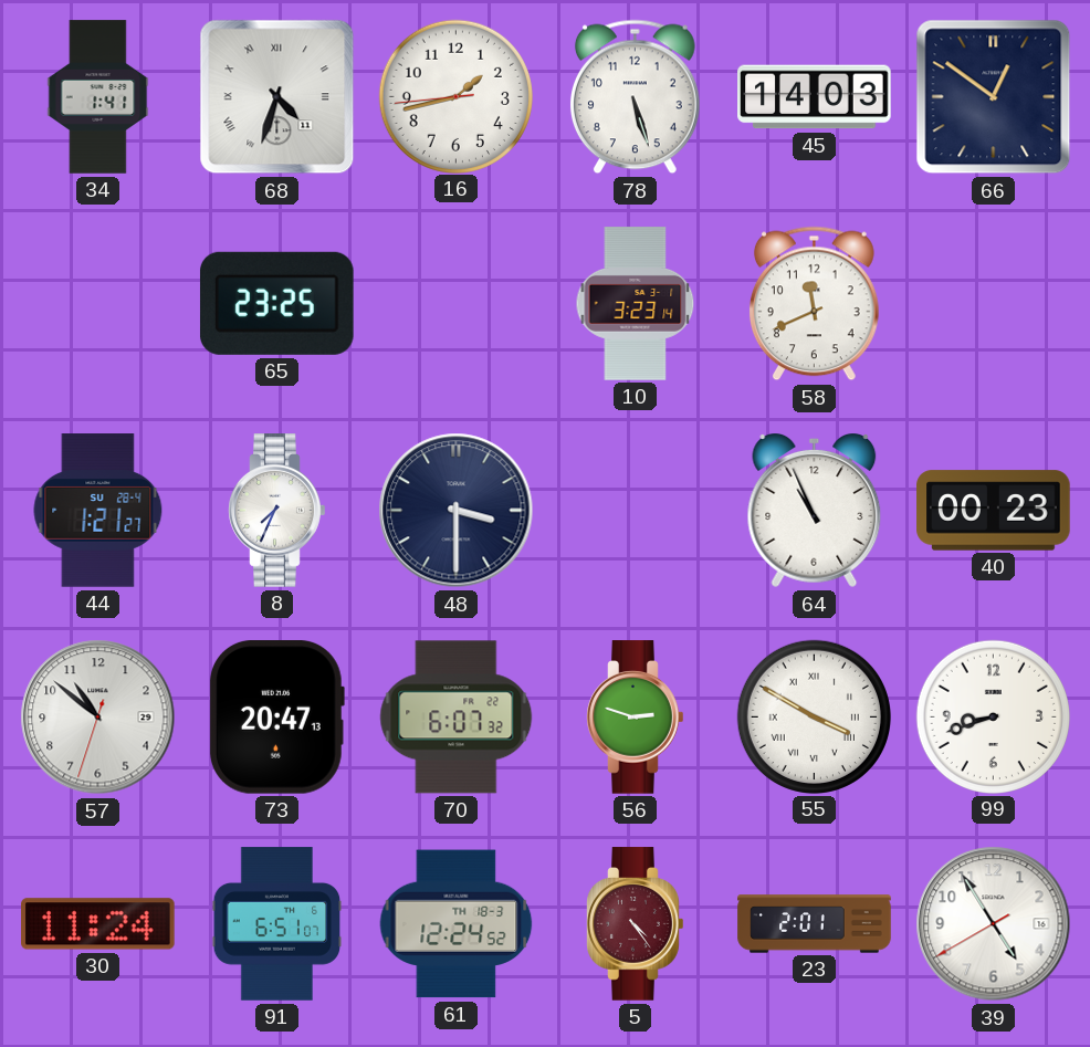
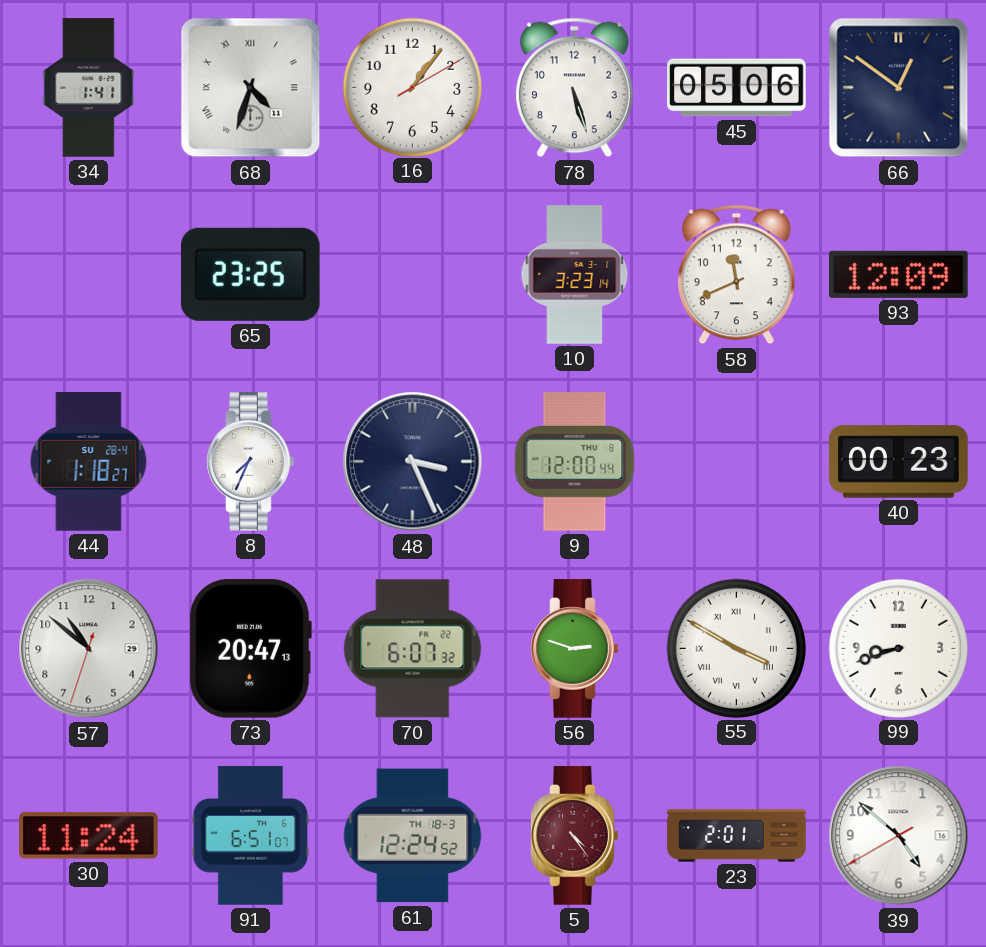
16: 1:42 -> 1:06
45: 14:03 -> 05:06
93: none -> 12:09
44: 1:21 -> 1:18
48: 3:30 -> 3:26
9: none -> 12:00
64: 10:56 -> none
39: 4:54 -> 4:51
